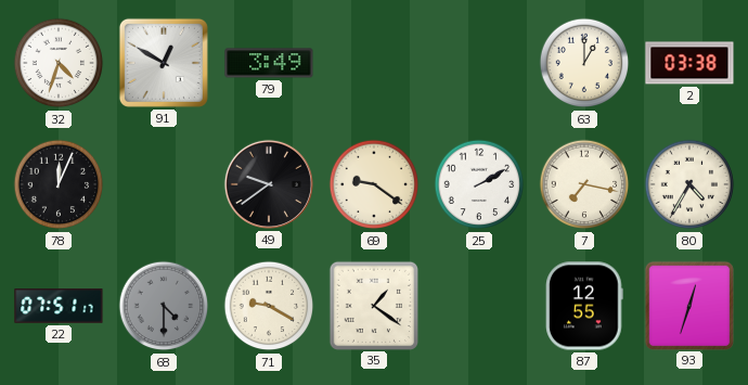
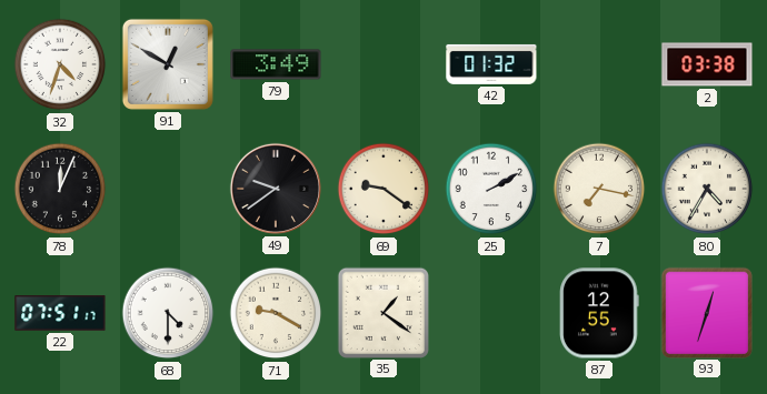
42: none -> 01:32
63: 1:00 -> none
68 dial: grey -> white
